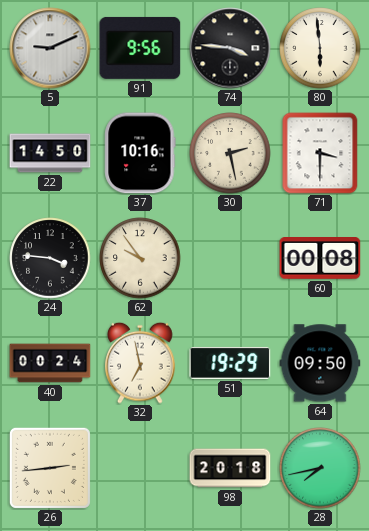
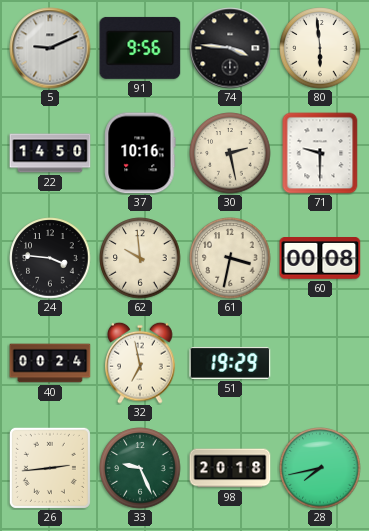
71: 3:30 -> 9:30
62: 9:54 -> 9:59
61: none -> 3:32
64: 09:50 -> none
33: none -> 9:26
